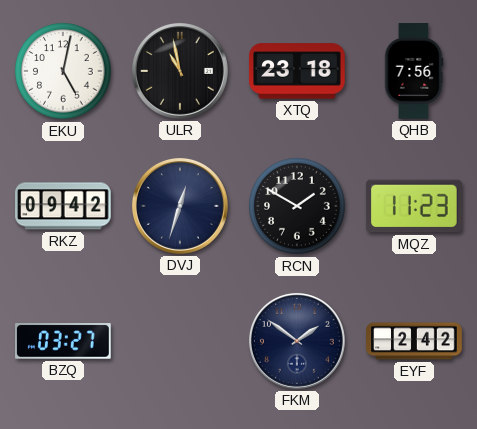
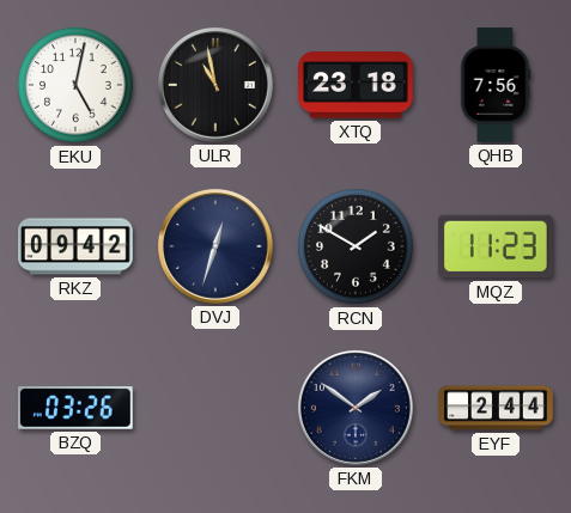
BZQ: 03:27 -> 03:26
EYF: 2:42 -> 2:44
